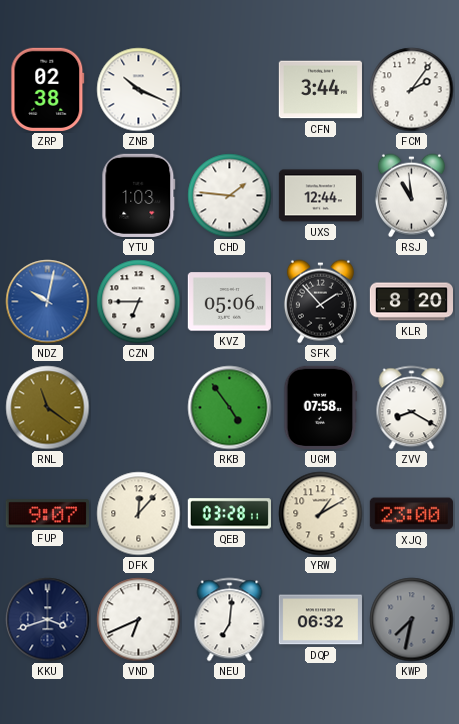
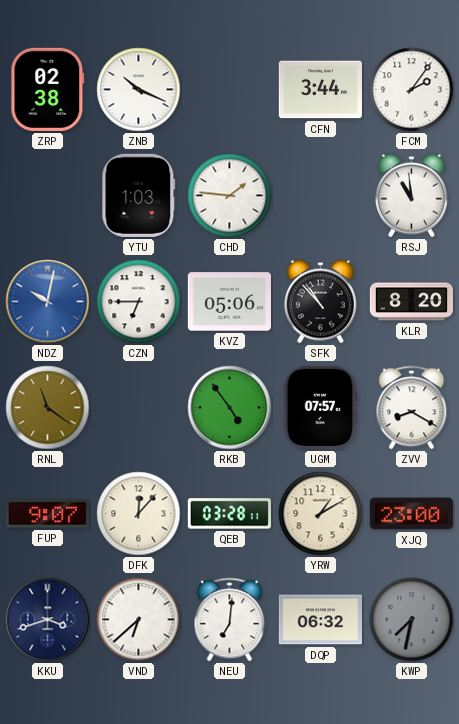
UXS: 12:44 -> none
SFK: 1:53 -> 10:53
UGM: 07:58 -> 07:57
VND: 6:41 -> 6:38
